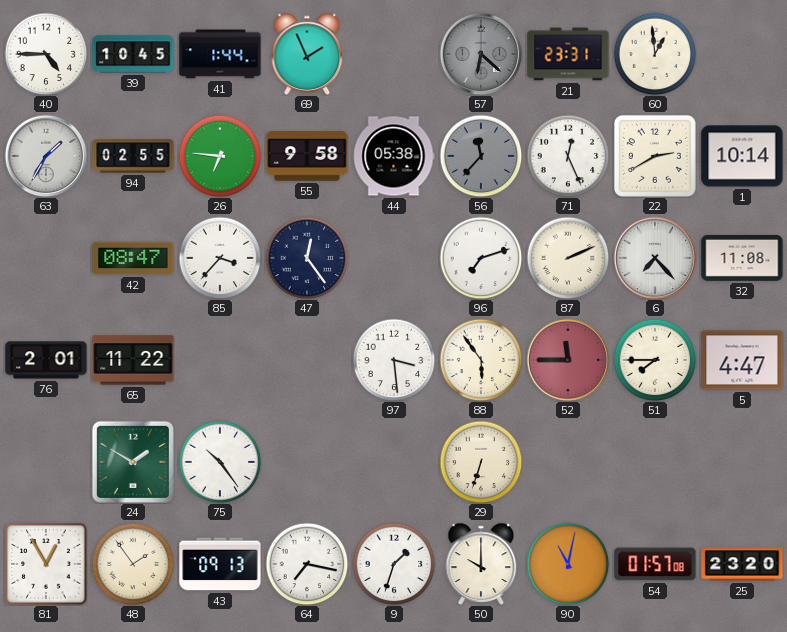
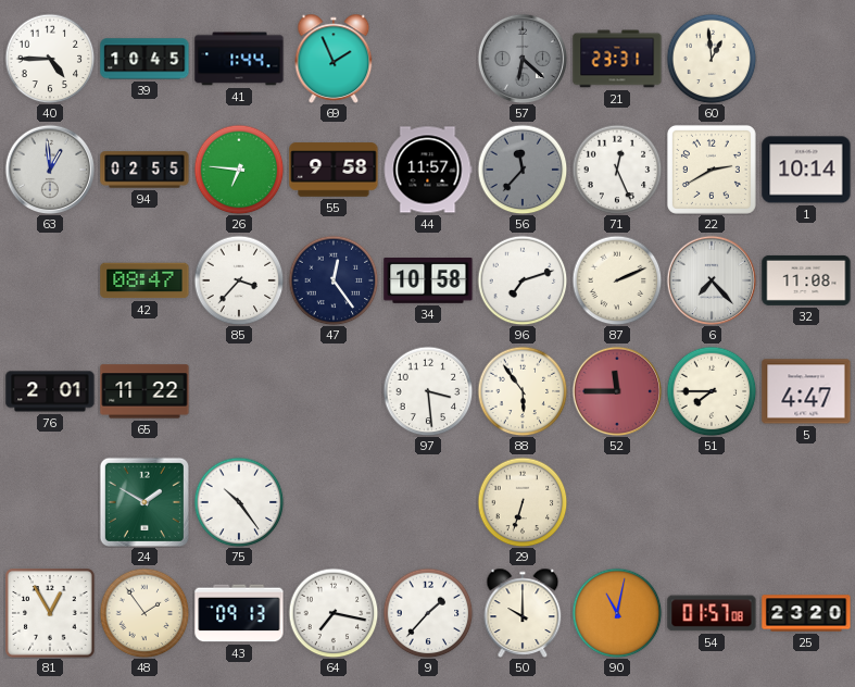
63: 1:35 -> 12:59
44: 05:38 -> 11:57
34: none -> 10:58
9: 1:33 -> 1:37
